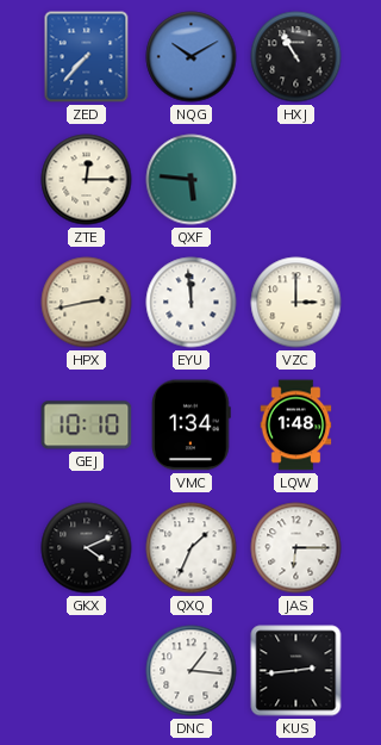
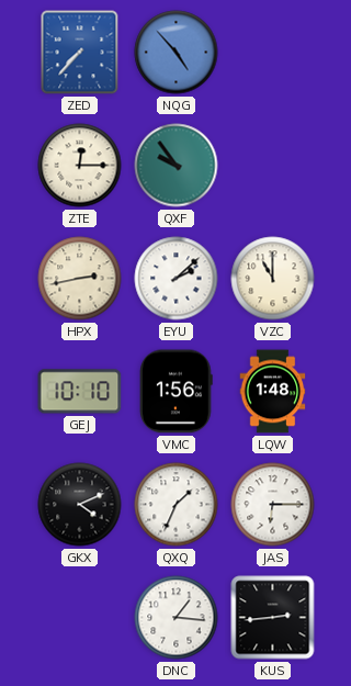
NQG: 10:10 -> 4:53
HXJ: 10:55 -> none
QXF: 5:46 -> 9:54
EYU: 11:59 -> 2:08
VZC: 3:00 -> 11:00
VMC: 1:34 -> 1:56
